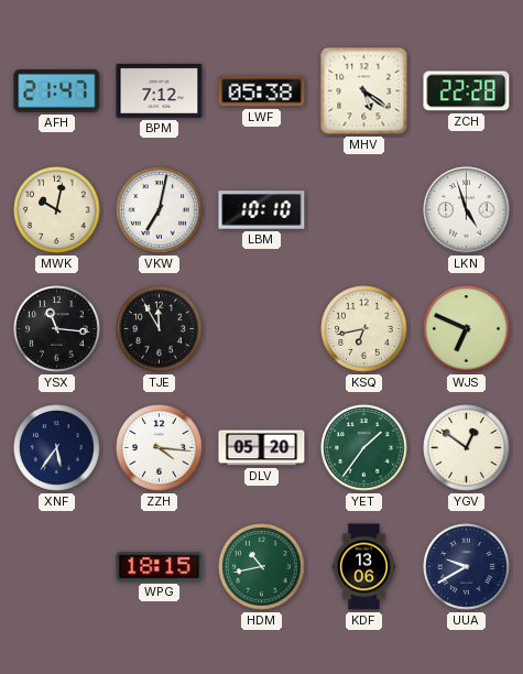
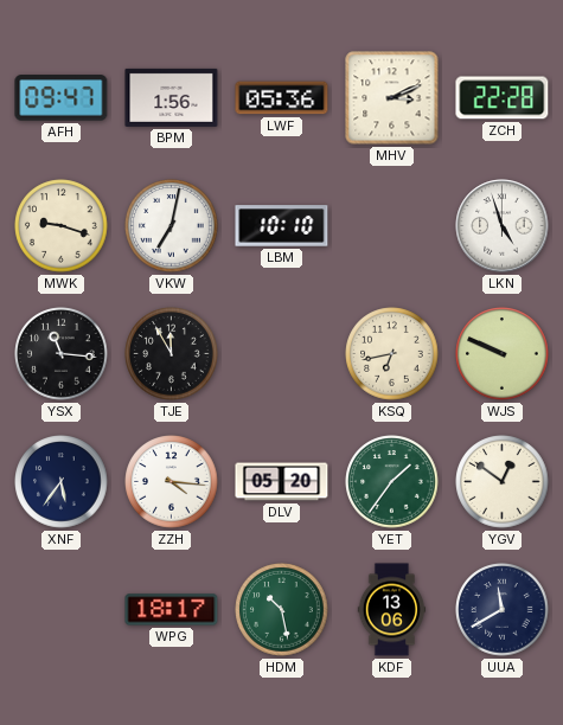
AFH: 21:47 -> 09:47
BPM: 7:12 -> 1:56
LWF: 05:38 -> 05:36
MHV: 5:21 -> 3:11
MWK: 10:02 -> 9:18
WJS: 6:49 -> 9:49
WPG: 18:15 -> 18:17
HDM: 10:43 -> 10:28
UUA: 9:40 -> 11:40
